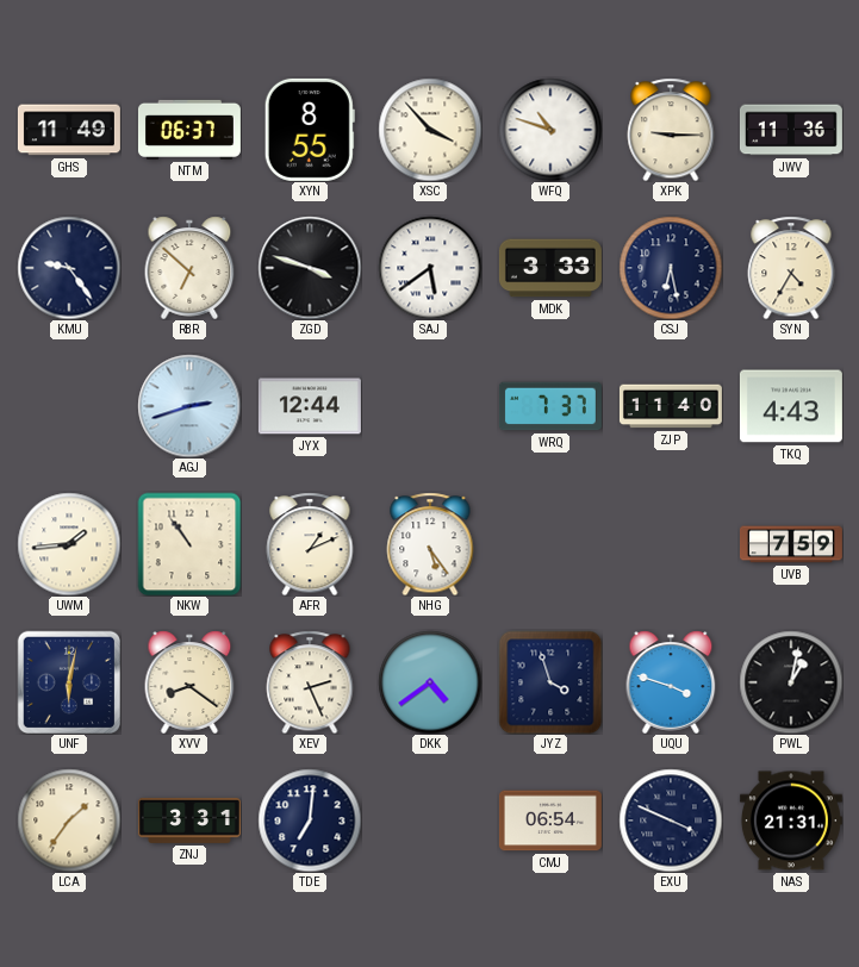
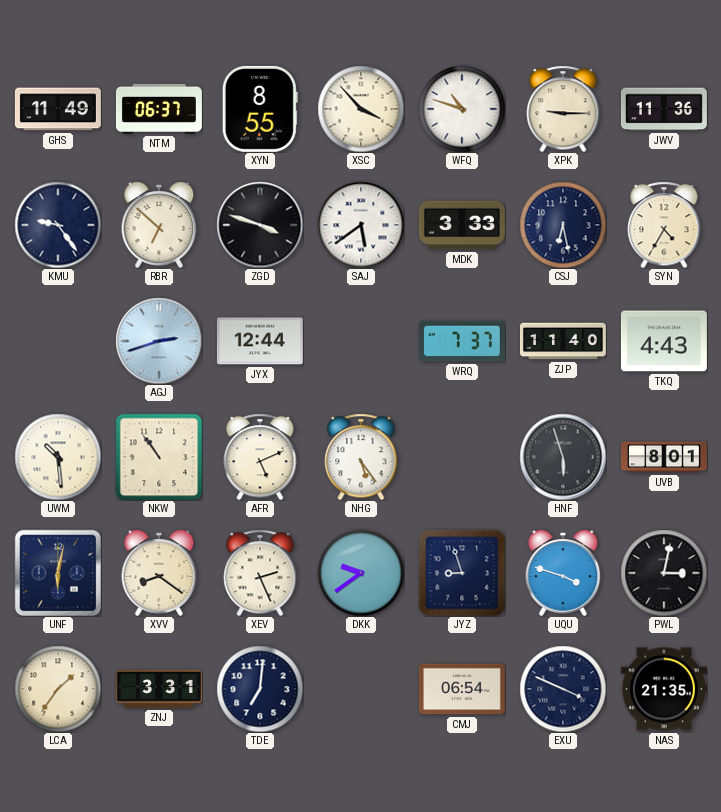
UWM: 1:44 -> 10:29
AFR: 1:11 -> 5:11
HNF: none -> 5:57
UVB: 7:59 -> 8:01
DKK: 4:39 -> 9:39
JYZ: 3:57 -> 8:57
PWL: 1:02 -> 3:02
NAS: 21:31 -> 21:35
